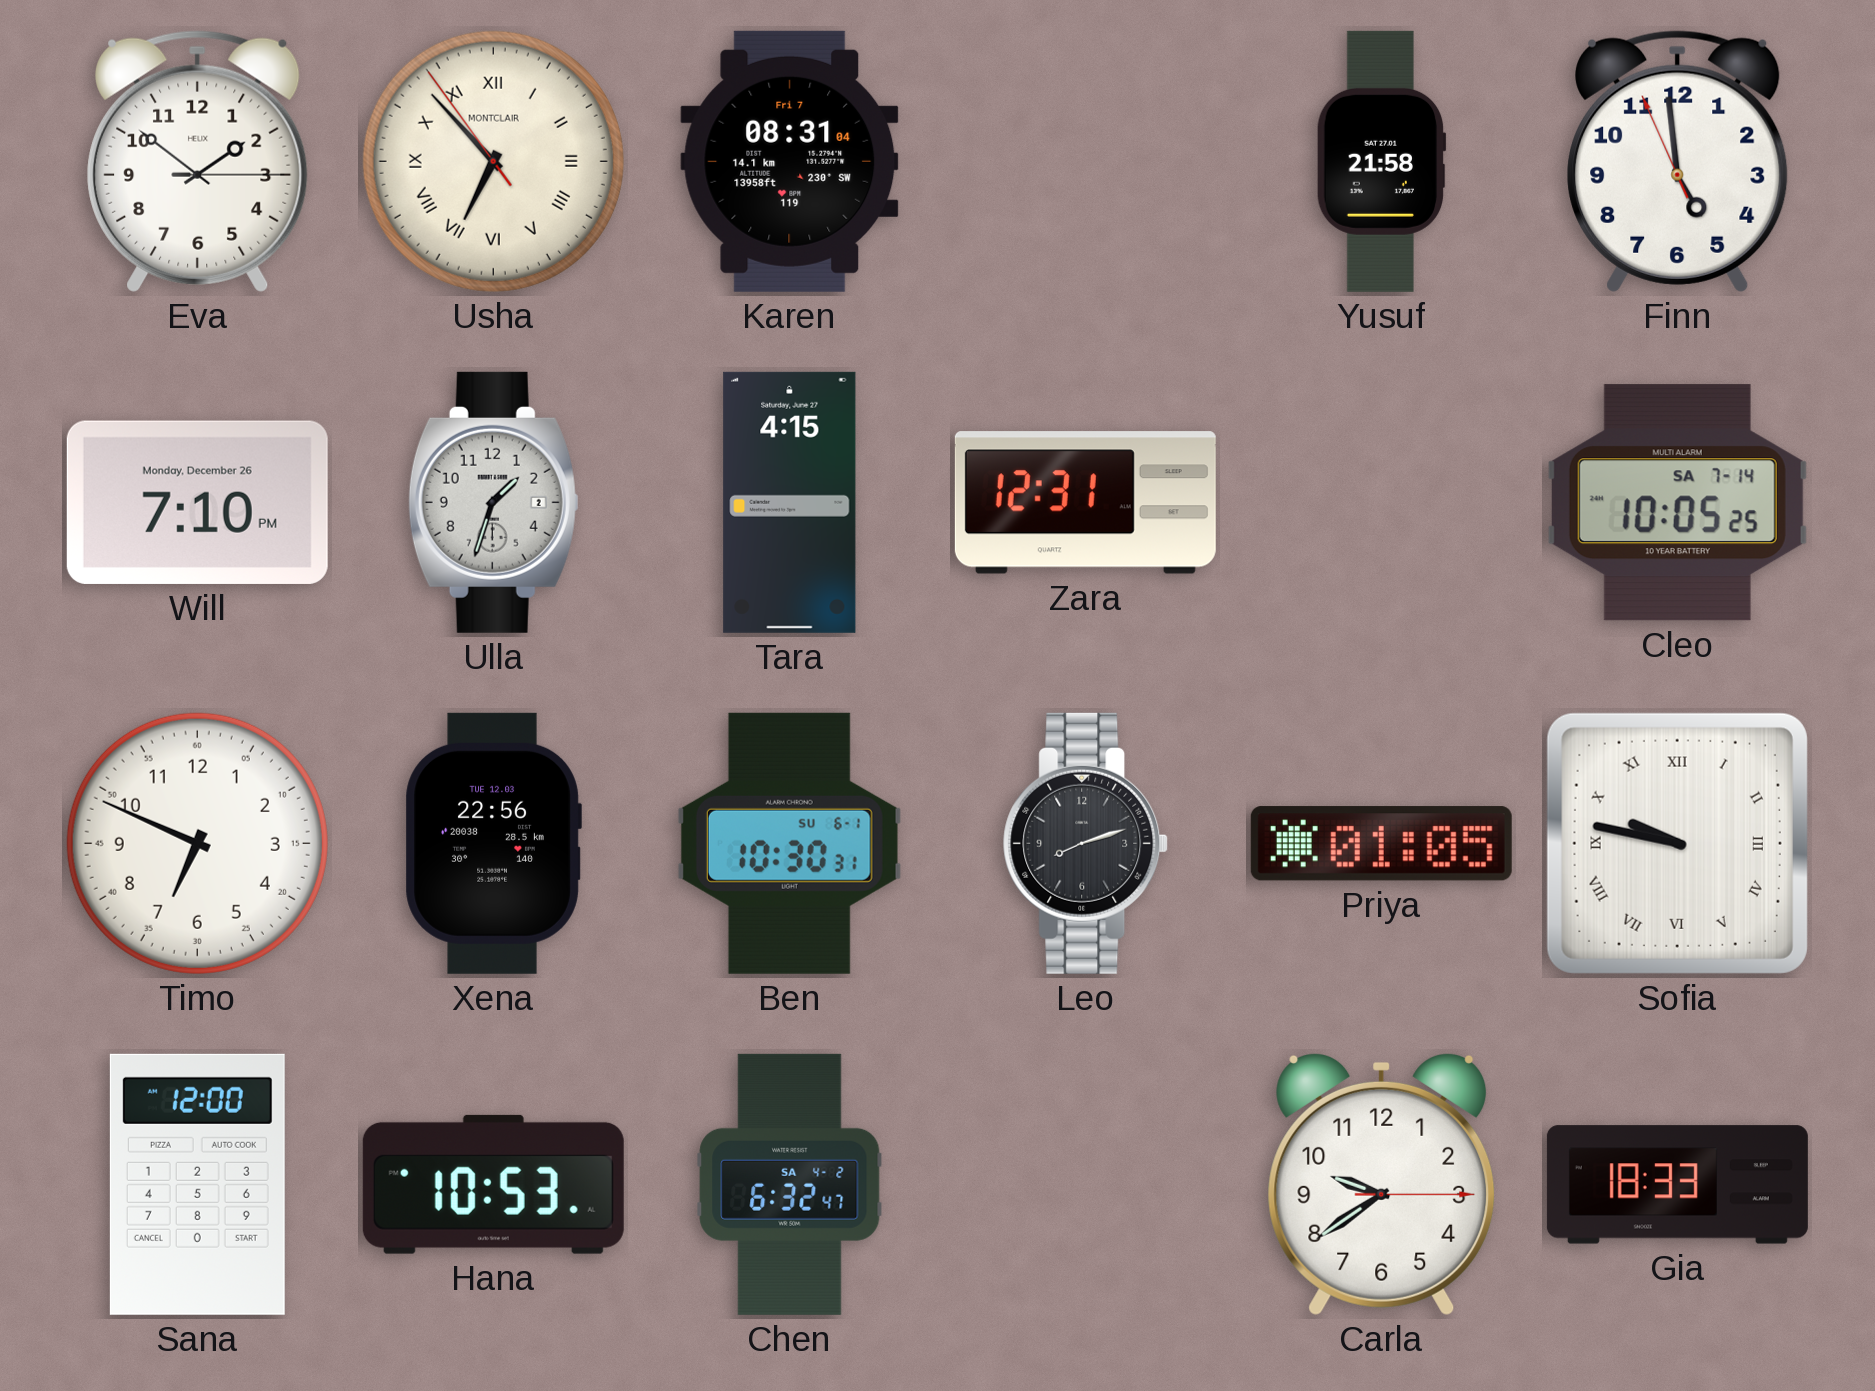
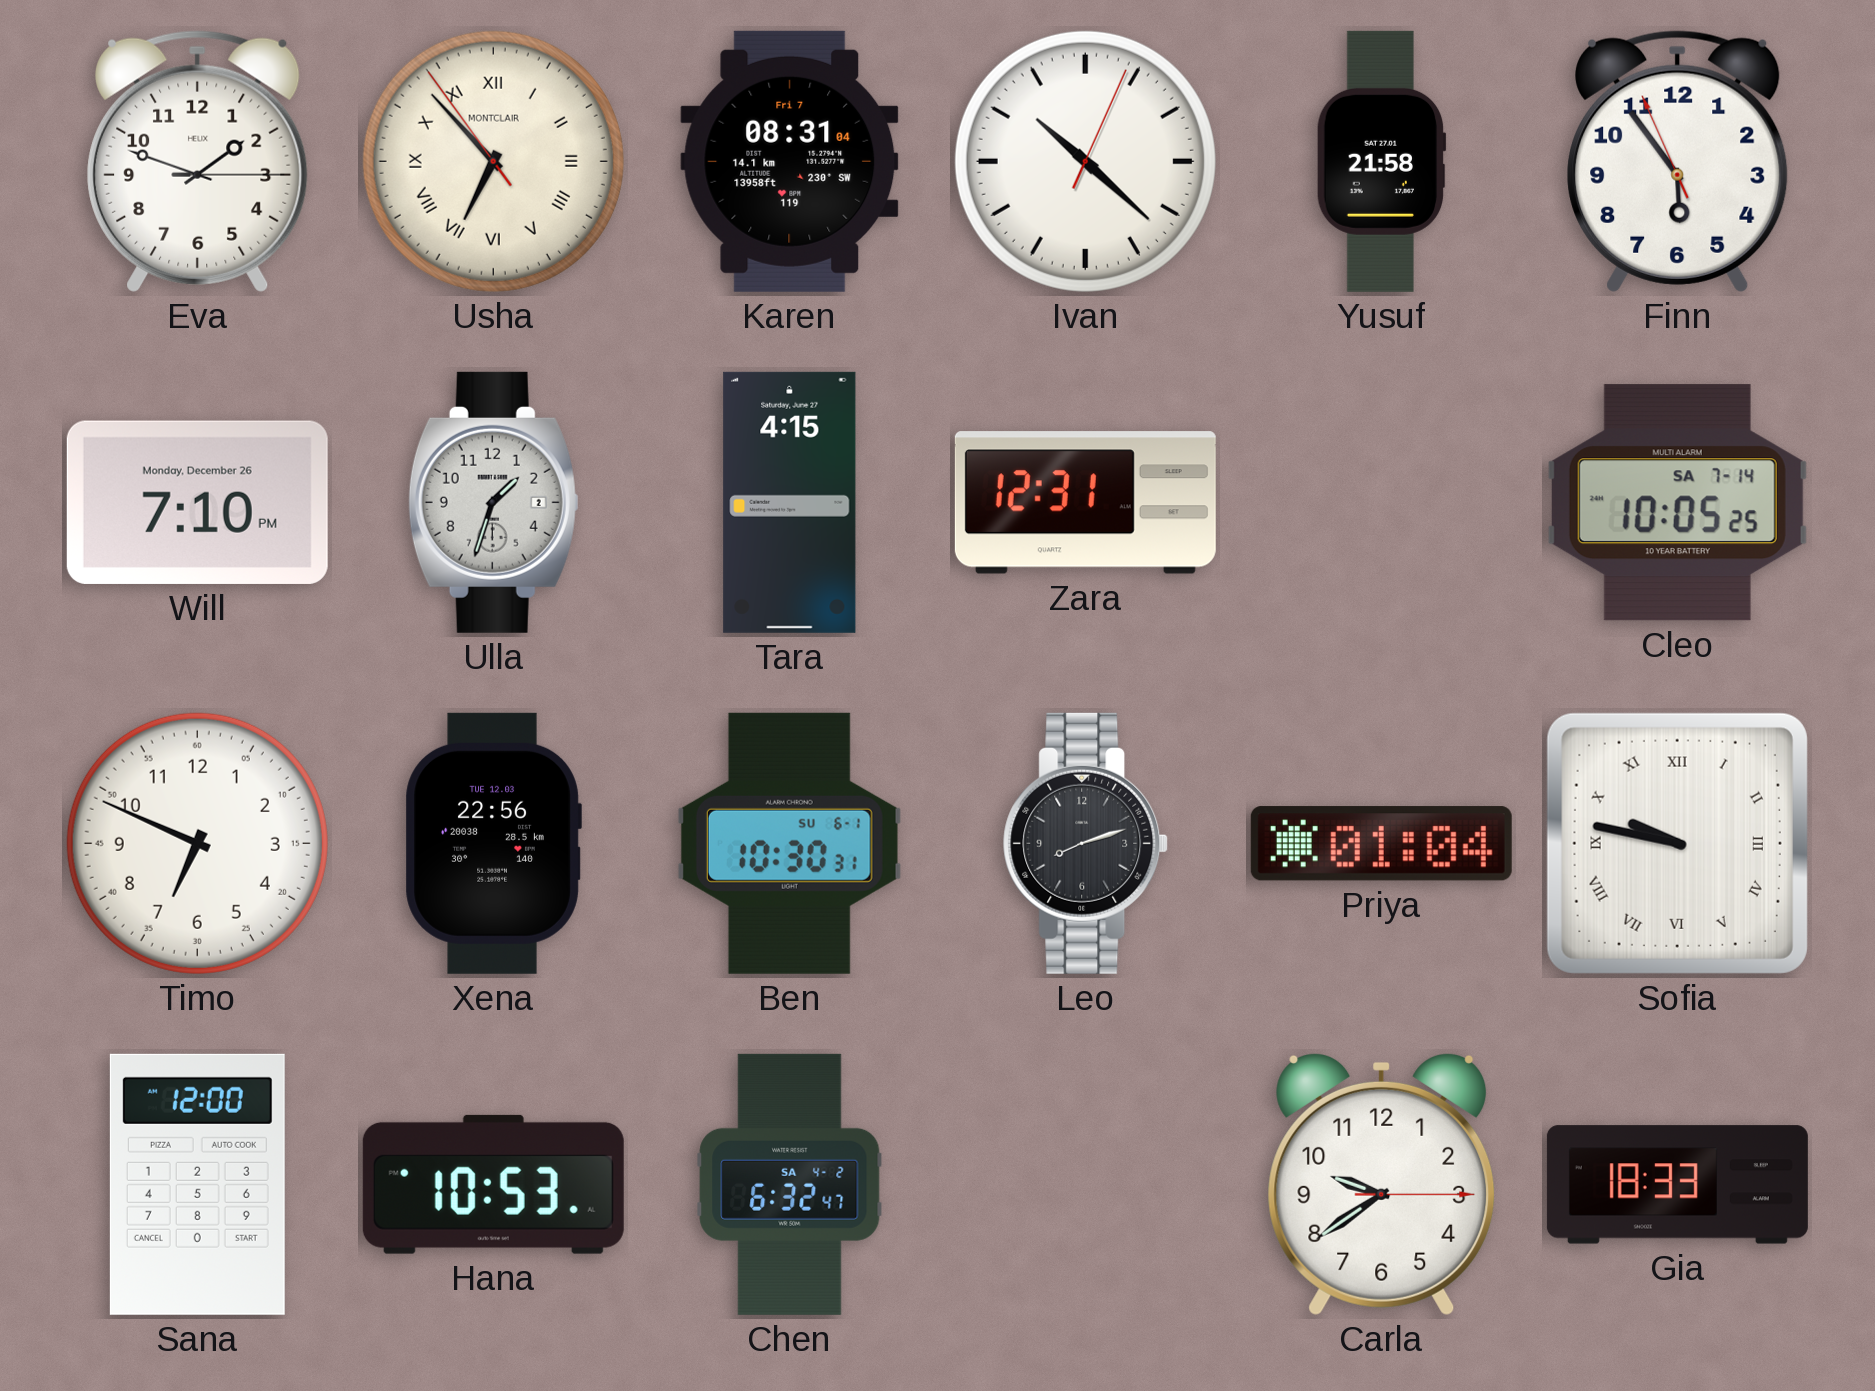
Eva: 1:51 -> 1:48
Ivan: none -> 10:22
Finn: 4:58 -> 5:53
Priya: 01:05 -> 01:04
